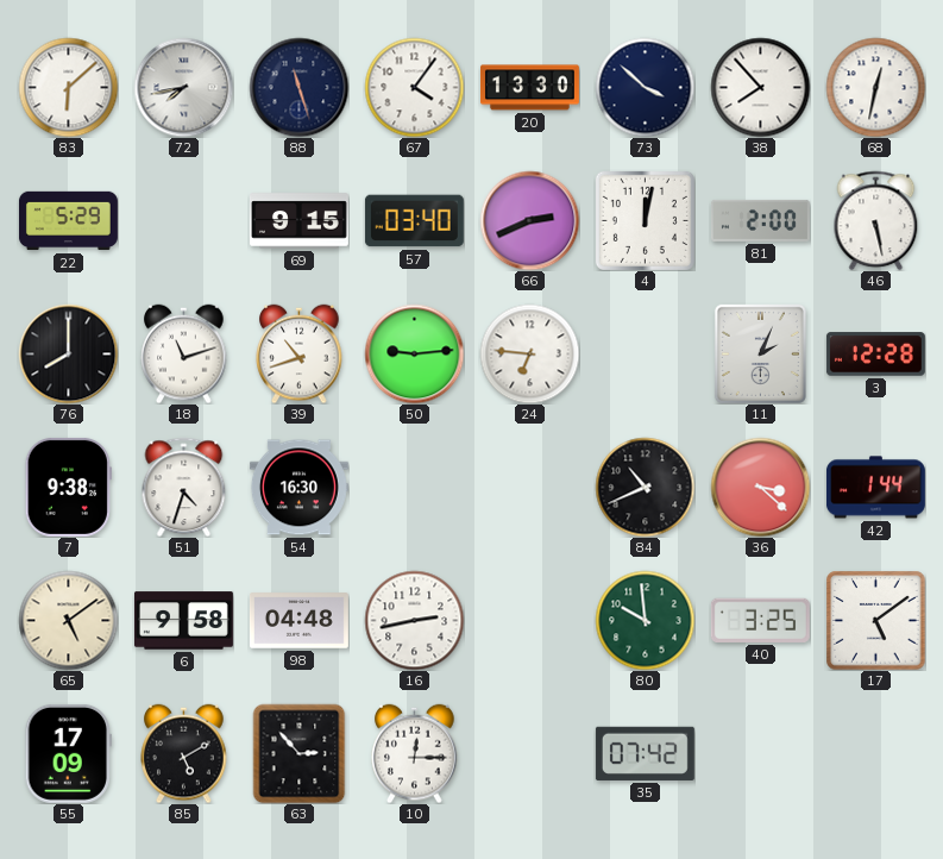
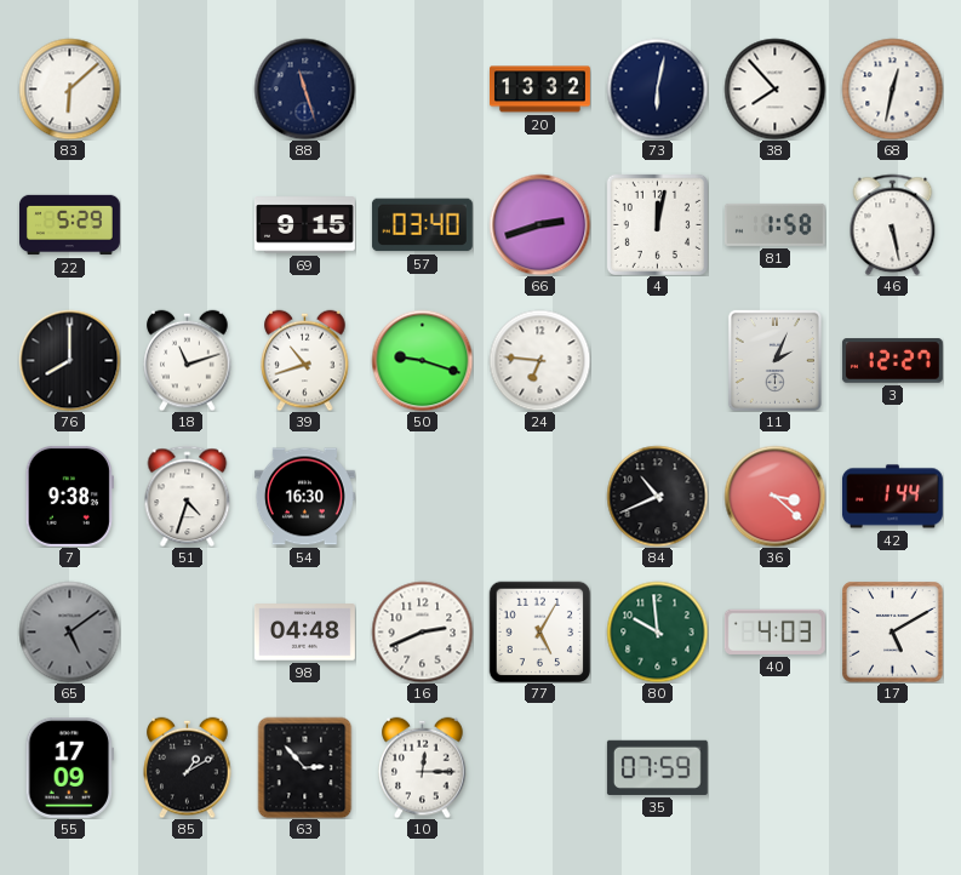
72: 7:43 -> none
67: 4:06 -> none
20: 13:30 -> 13:32
73: 3:52 -> 6:02
66: 2:41 -> 2:42
81: 2:00 -> 1:58
50: 9:14 -> 9:18
3: 12:28 -> 12:27
65 dial: cream -> grey
6: 9:58 -> none
16: 2:43 -> 2:41
77: none -> 5:05
40: 3:25 -> 4:03
17: 5:09 -> 5:10
85: 5:10 -> 1:10
35: 07:42 -> 07:59
